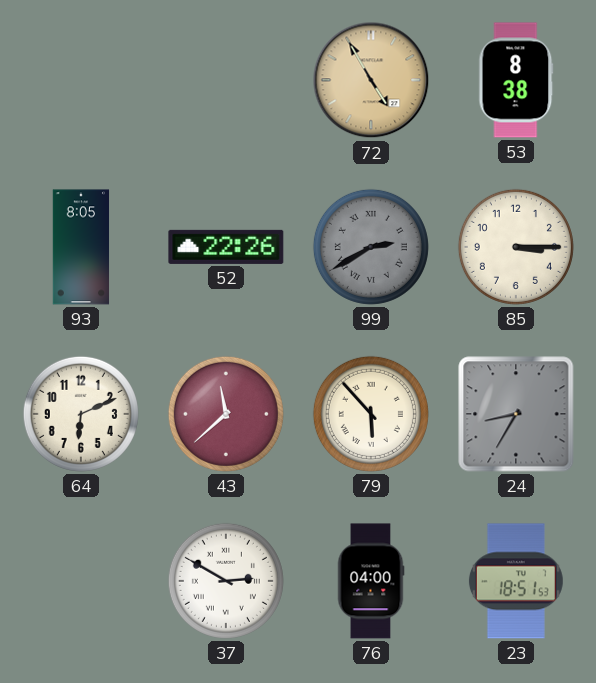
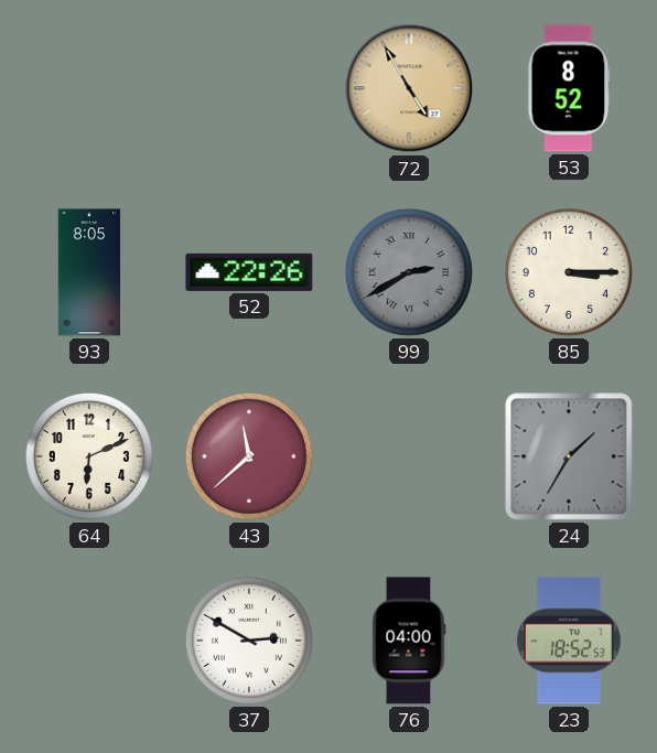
53: 8:38 -> 8:52
79: 5:53 -> none
24: 8:35 -> 1:35
23: 18:51 -> 18:52
